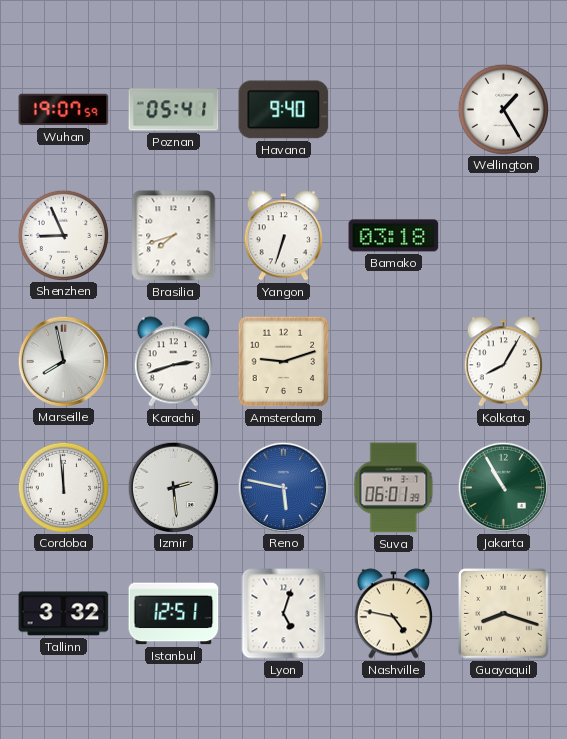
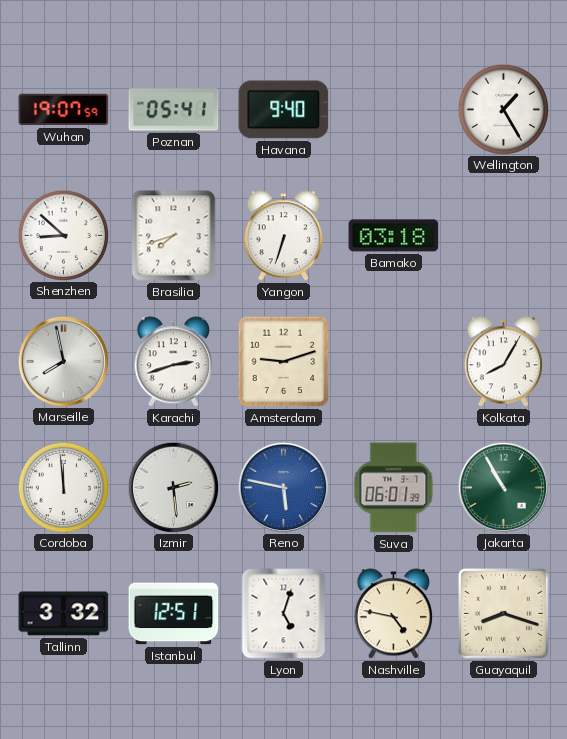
Shenzhen: 8:56 -> 8:52
